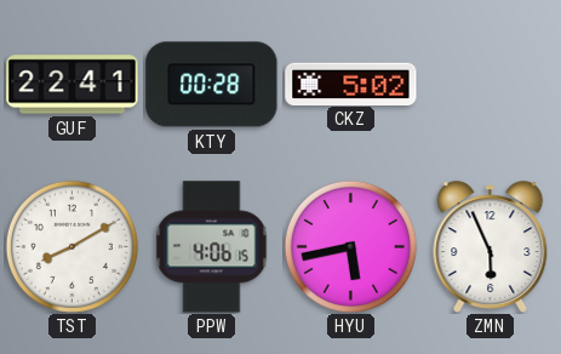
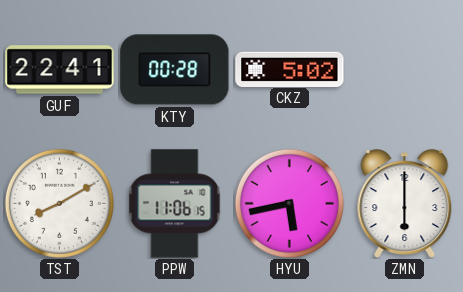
PPW: 4:06 -> 11:06
ZMN: 5:56 -> 6:00
